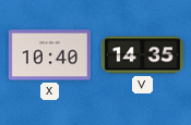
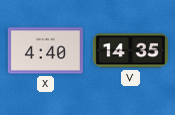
X: 10:40 -> 4:40
